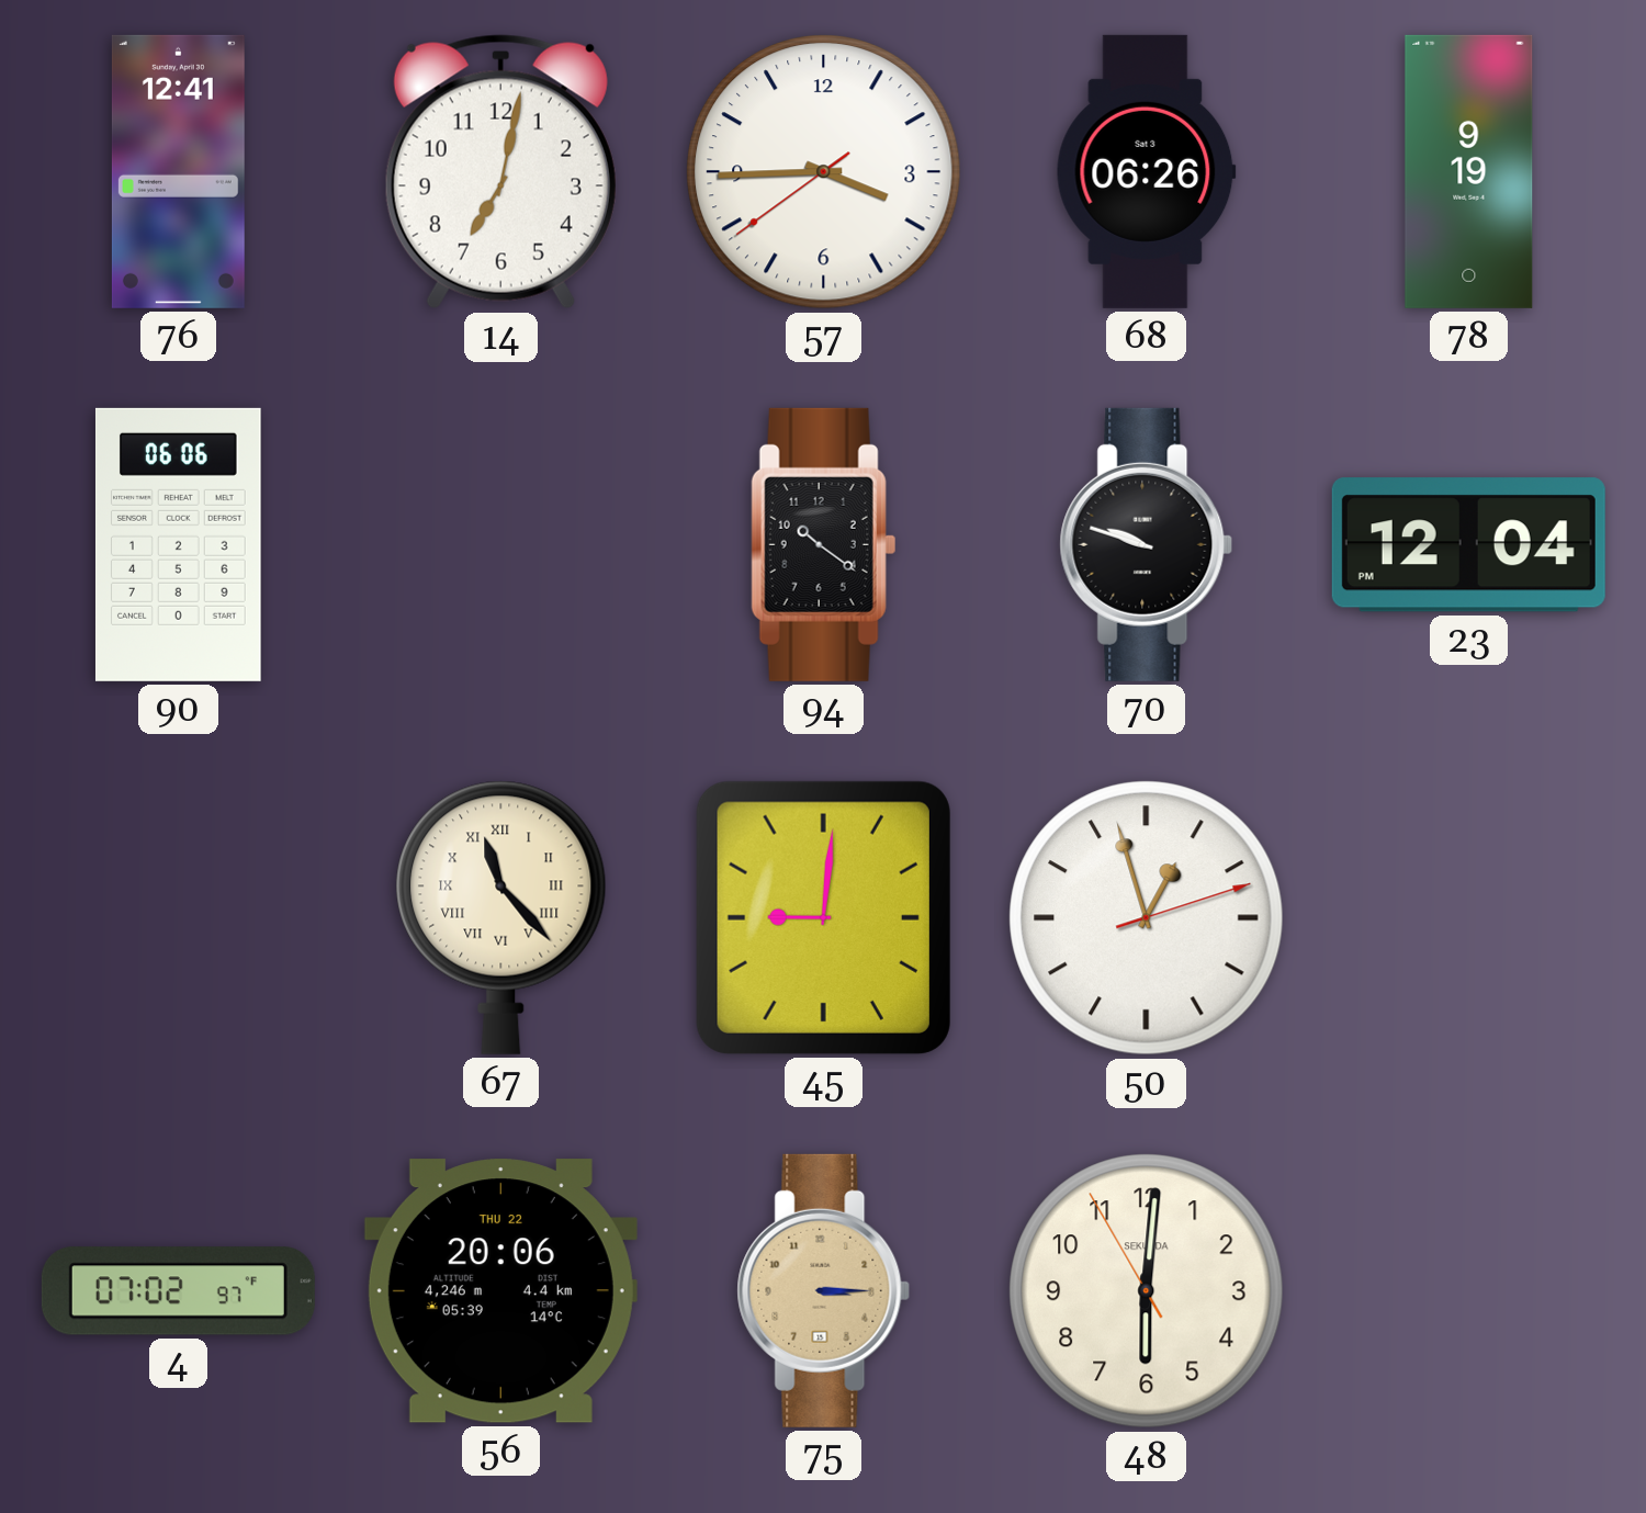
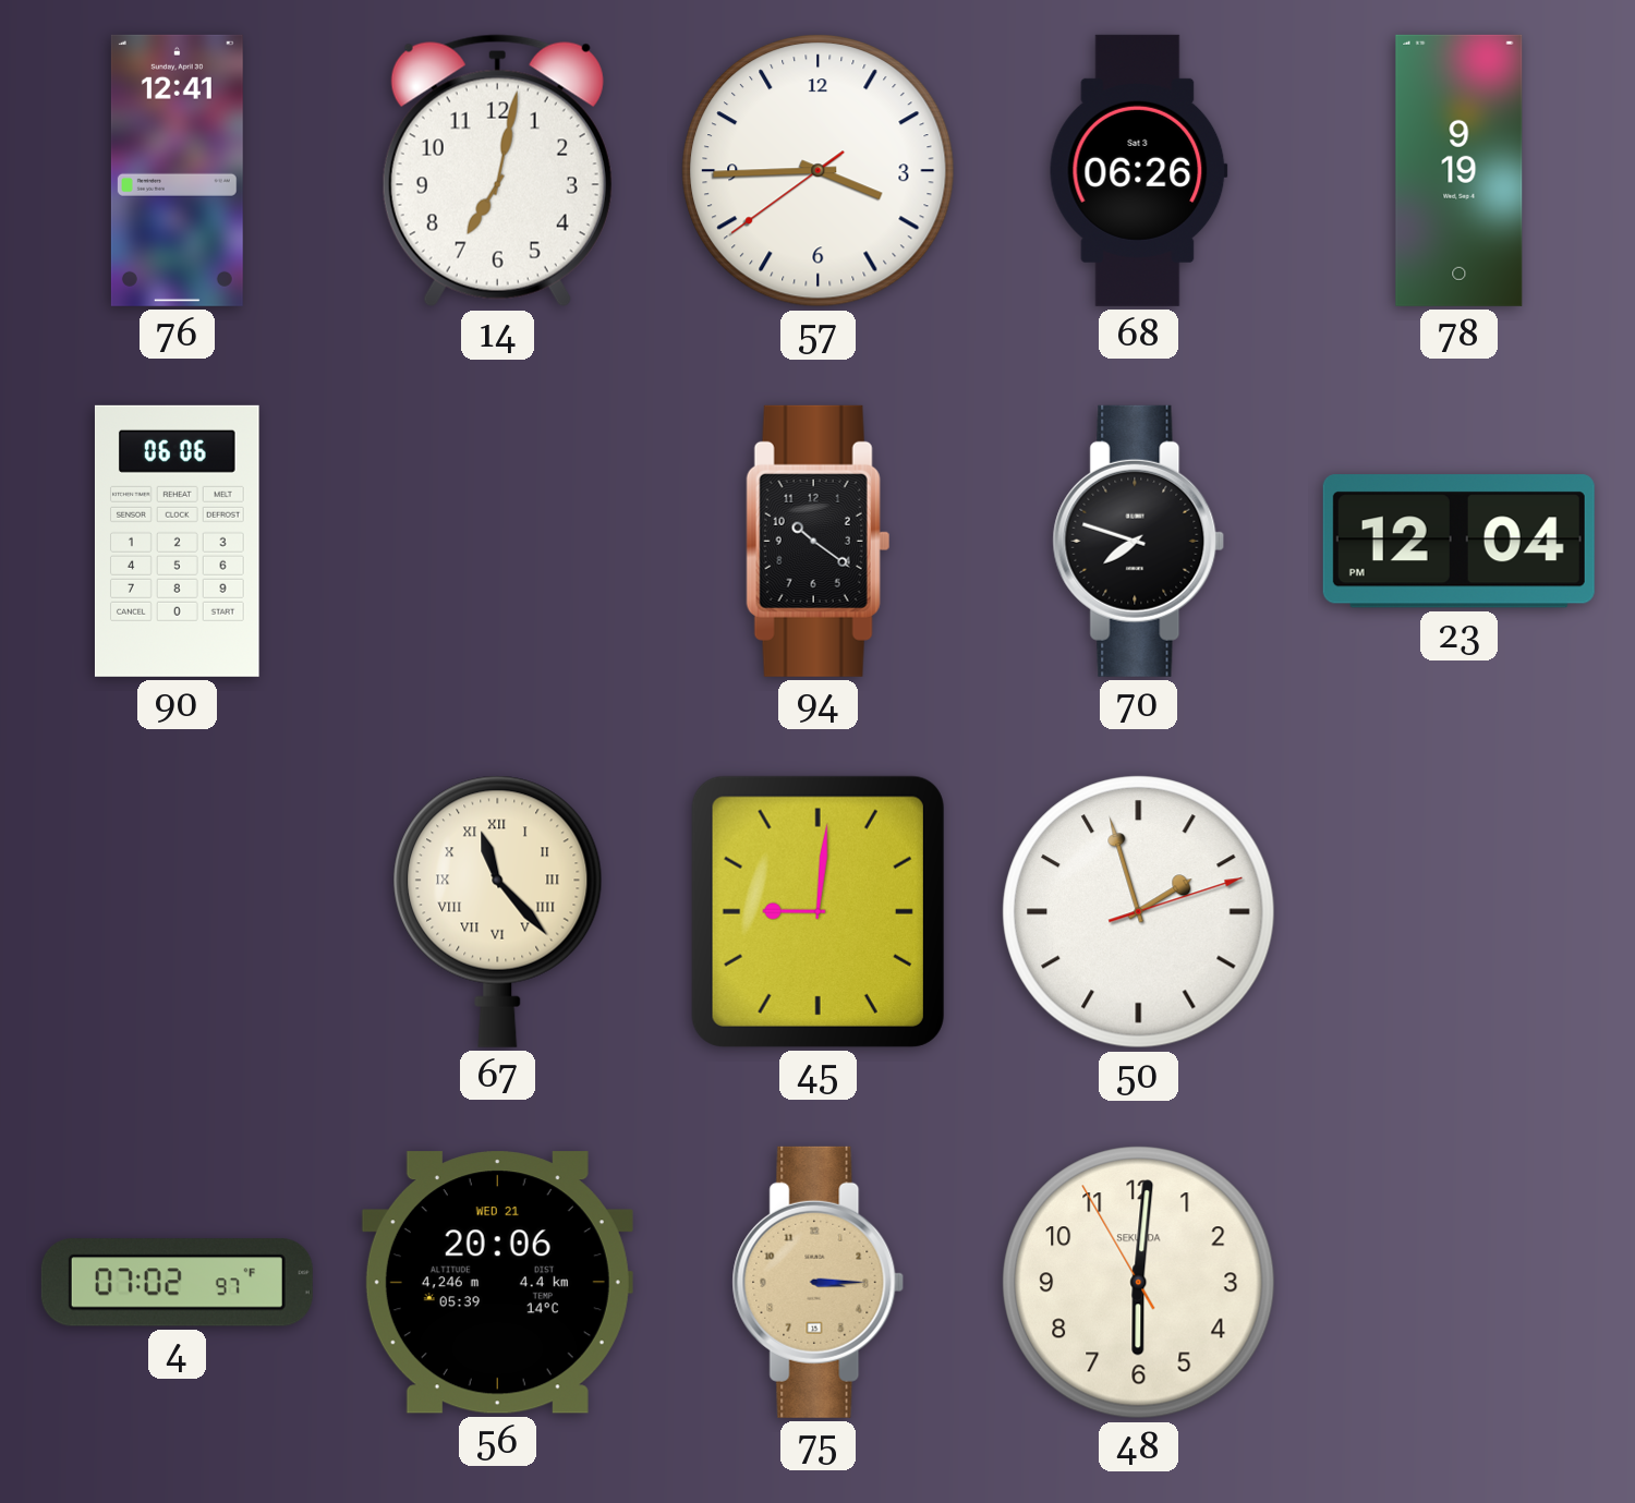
70: 9:48 -> 7:48
50: 12:57 -> 1:57
56 date: THU 22 -> WED 21
